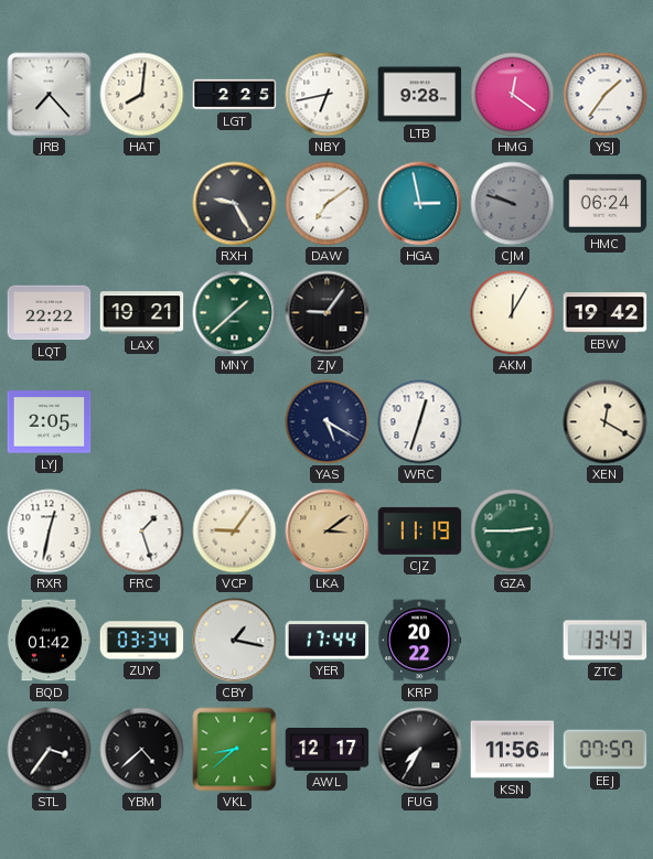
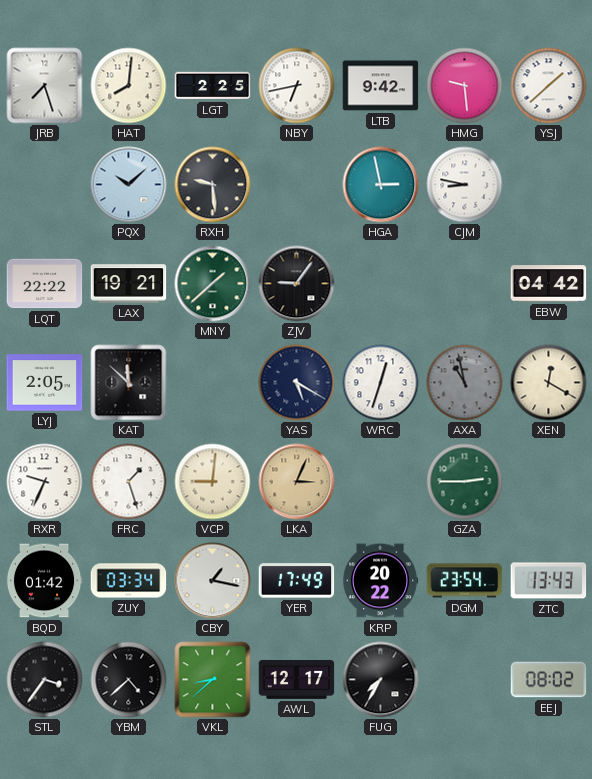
JRB: 7:23 -> 7:27
LTB: 9:28 -> 9:42
HMG: 12:21 -> 9:29
YSJ: 1:36 -> 1:38
PQX: none -> 10:08
RXH: 9:25 -> 9:29
DAW: 7:09 -> none
CJM: 9:48 -> 8:47
CJM dial: grey -> white
HMC: 06:24 -> none
AKM: 12:05 -> none
EBW: 19:42 -> 04:42
KAT: none -> 11:52
AXA: none -> 10:58
RXR: 12:32 -> 9:34
VCP: 9:06 -> 9:01
LKA: 3:09 -> 3:04
CJZ: 11:19 -> none
YER: 17:44 -> 17:49
DGM: none -> 23:54
KSN: 11:56 -> none
EEJ: 07:57 -> 08:02
